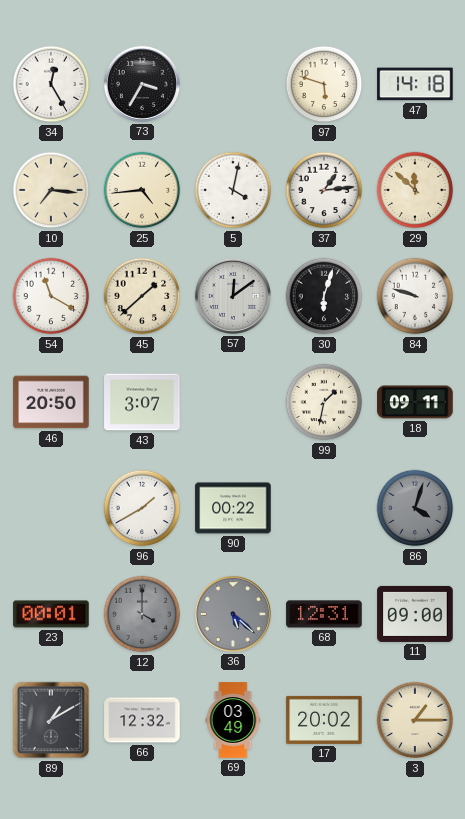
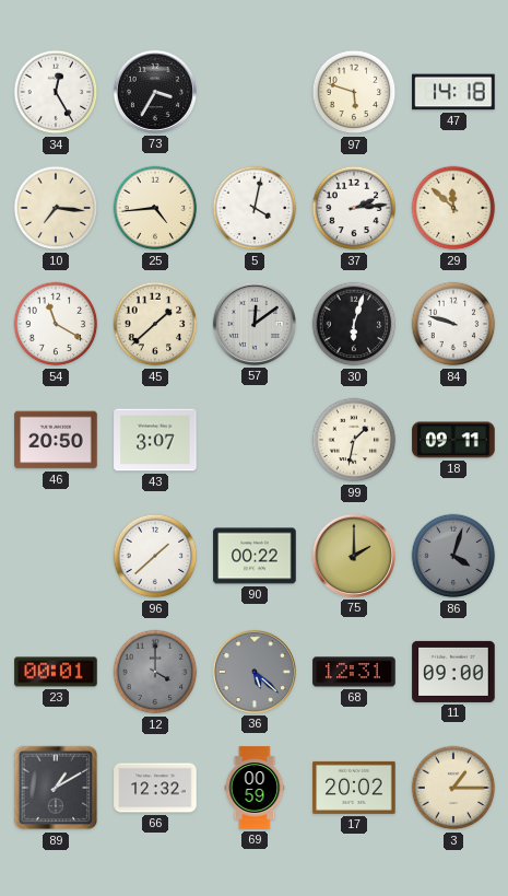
37: 1:14 -> 2:14
96: 1:40 -> 1:38
75: none -> 2:00
69: 03:49 -> 00:59
